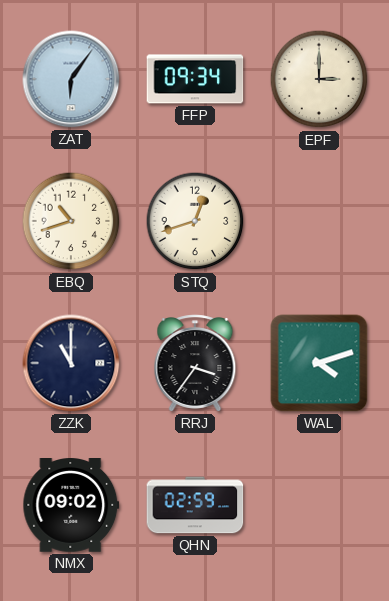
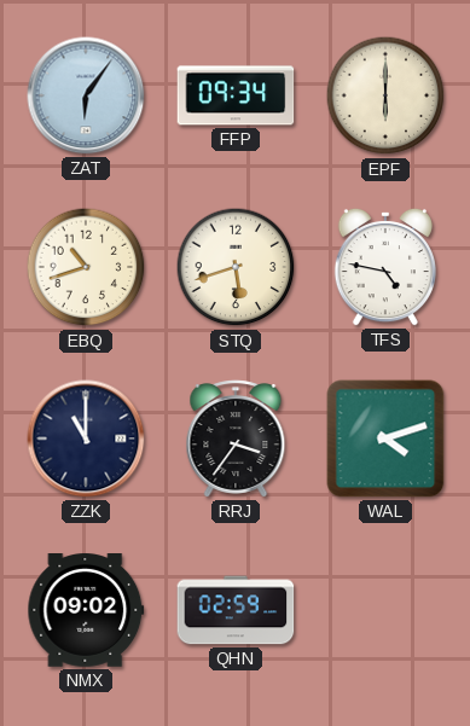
EPF: 3:00 -> 6:00
STQ: 12:42 -> 5:42
TFS: none -> 4:47
